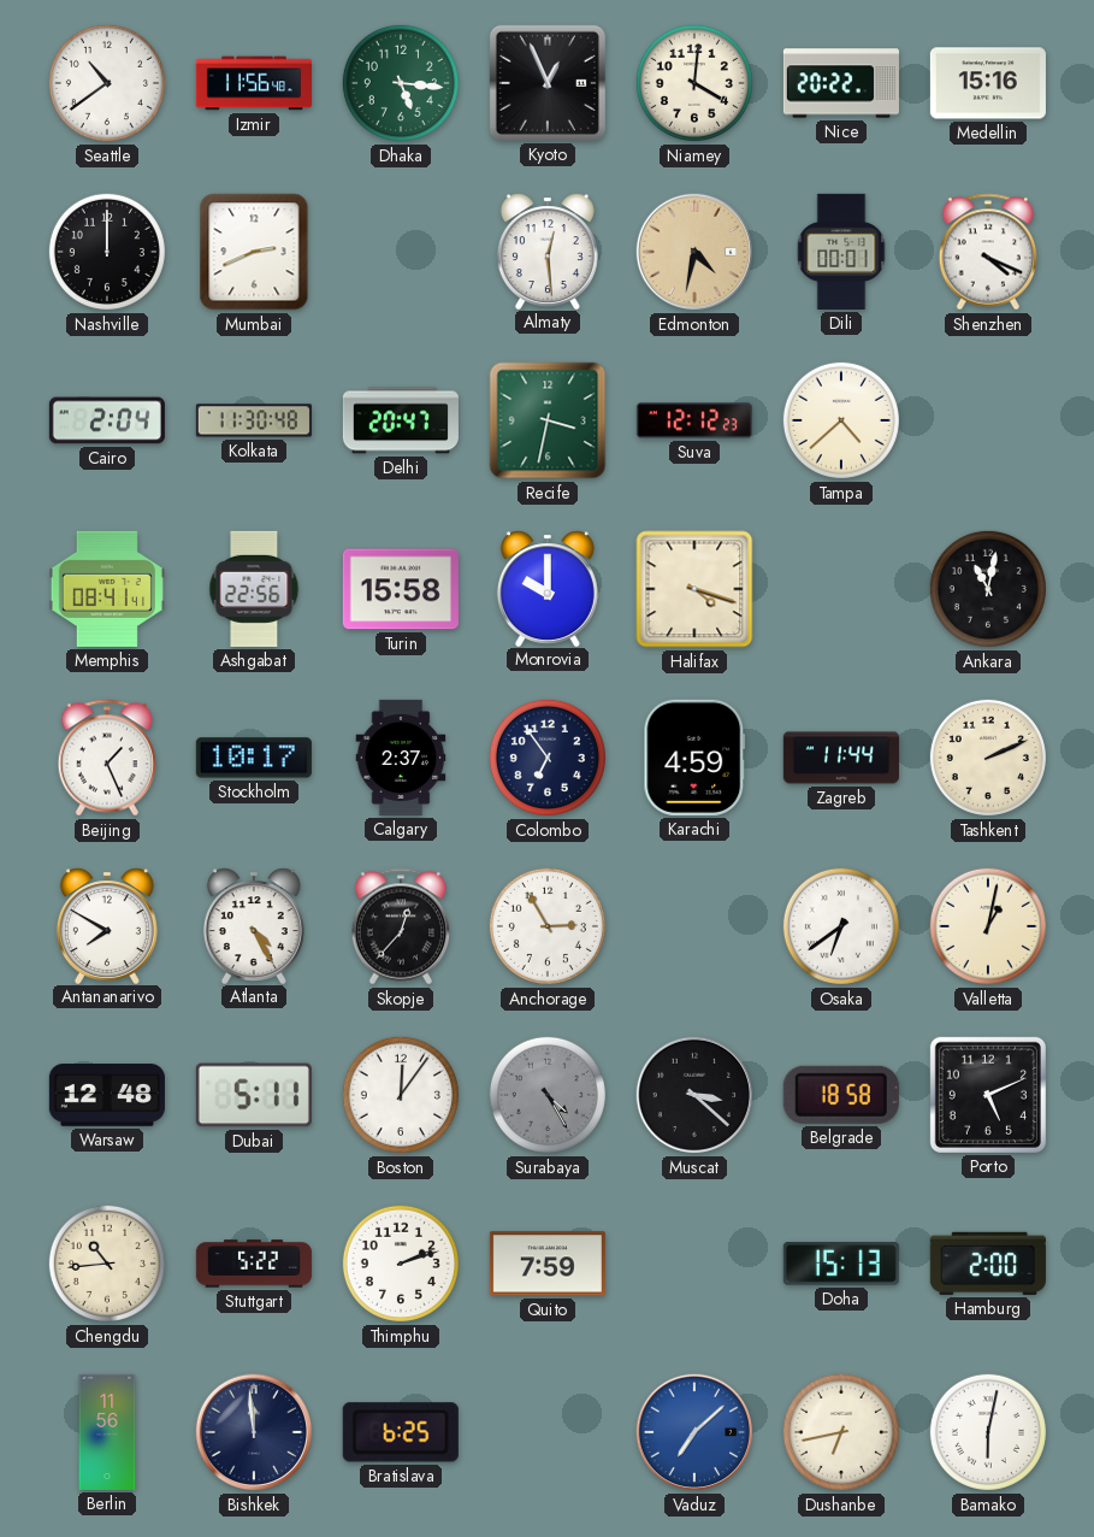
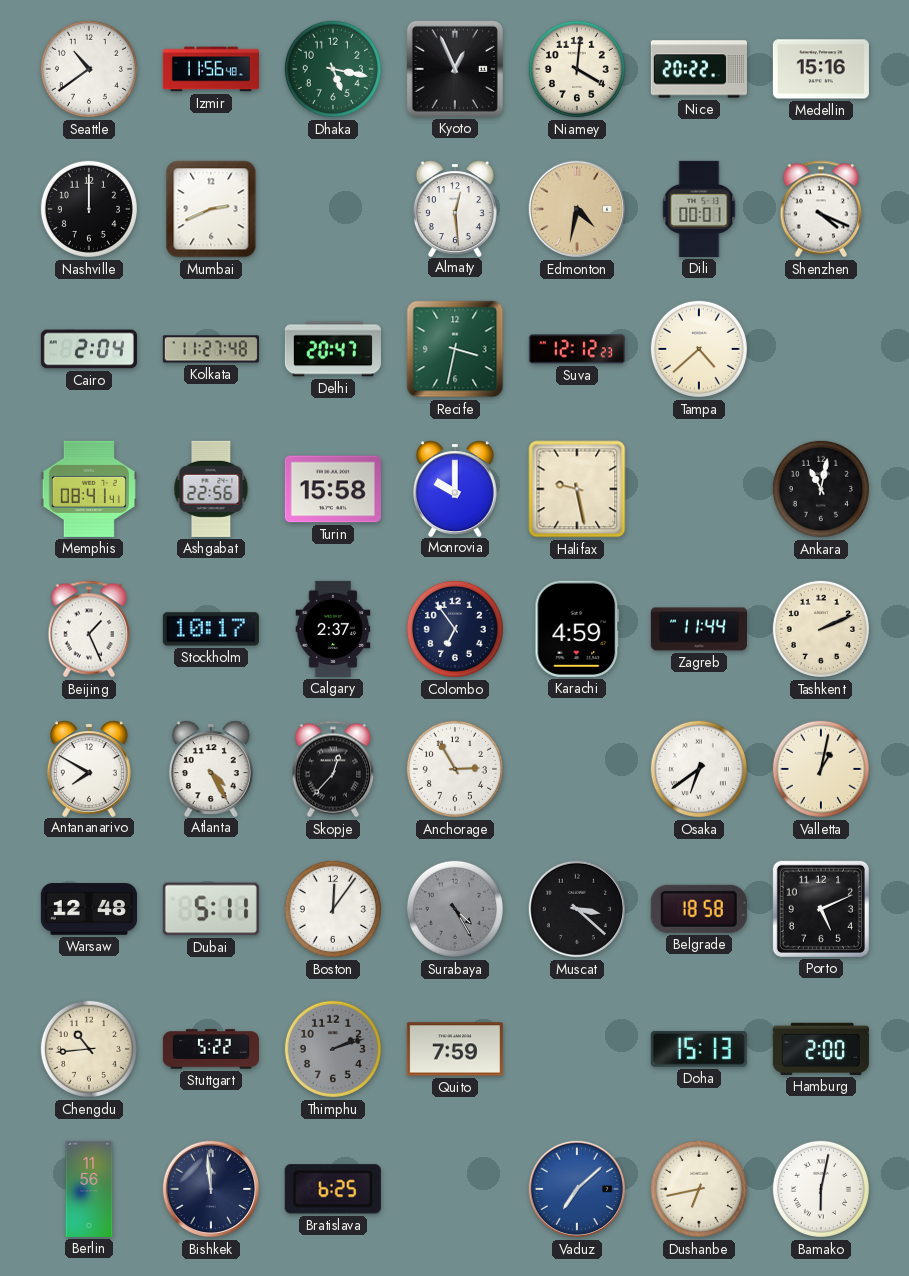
Dhaka: 5:16 -> 5:17
Kolkata: 11:30 -> 11:27
Halifax: 4:18 -> 9:28
Thimphu dial: white -> grey
